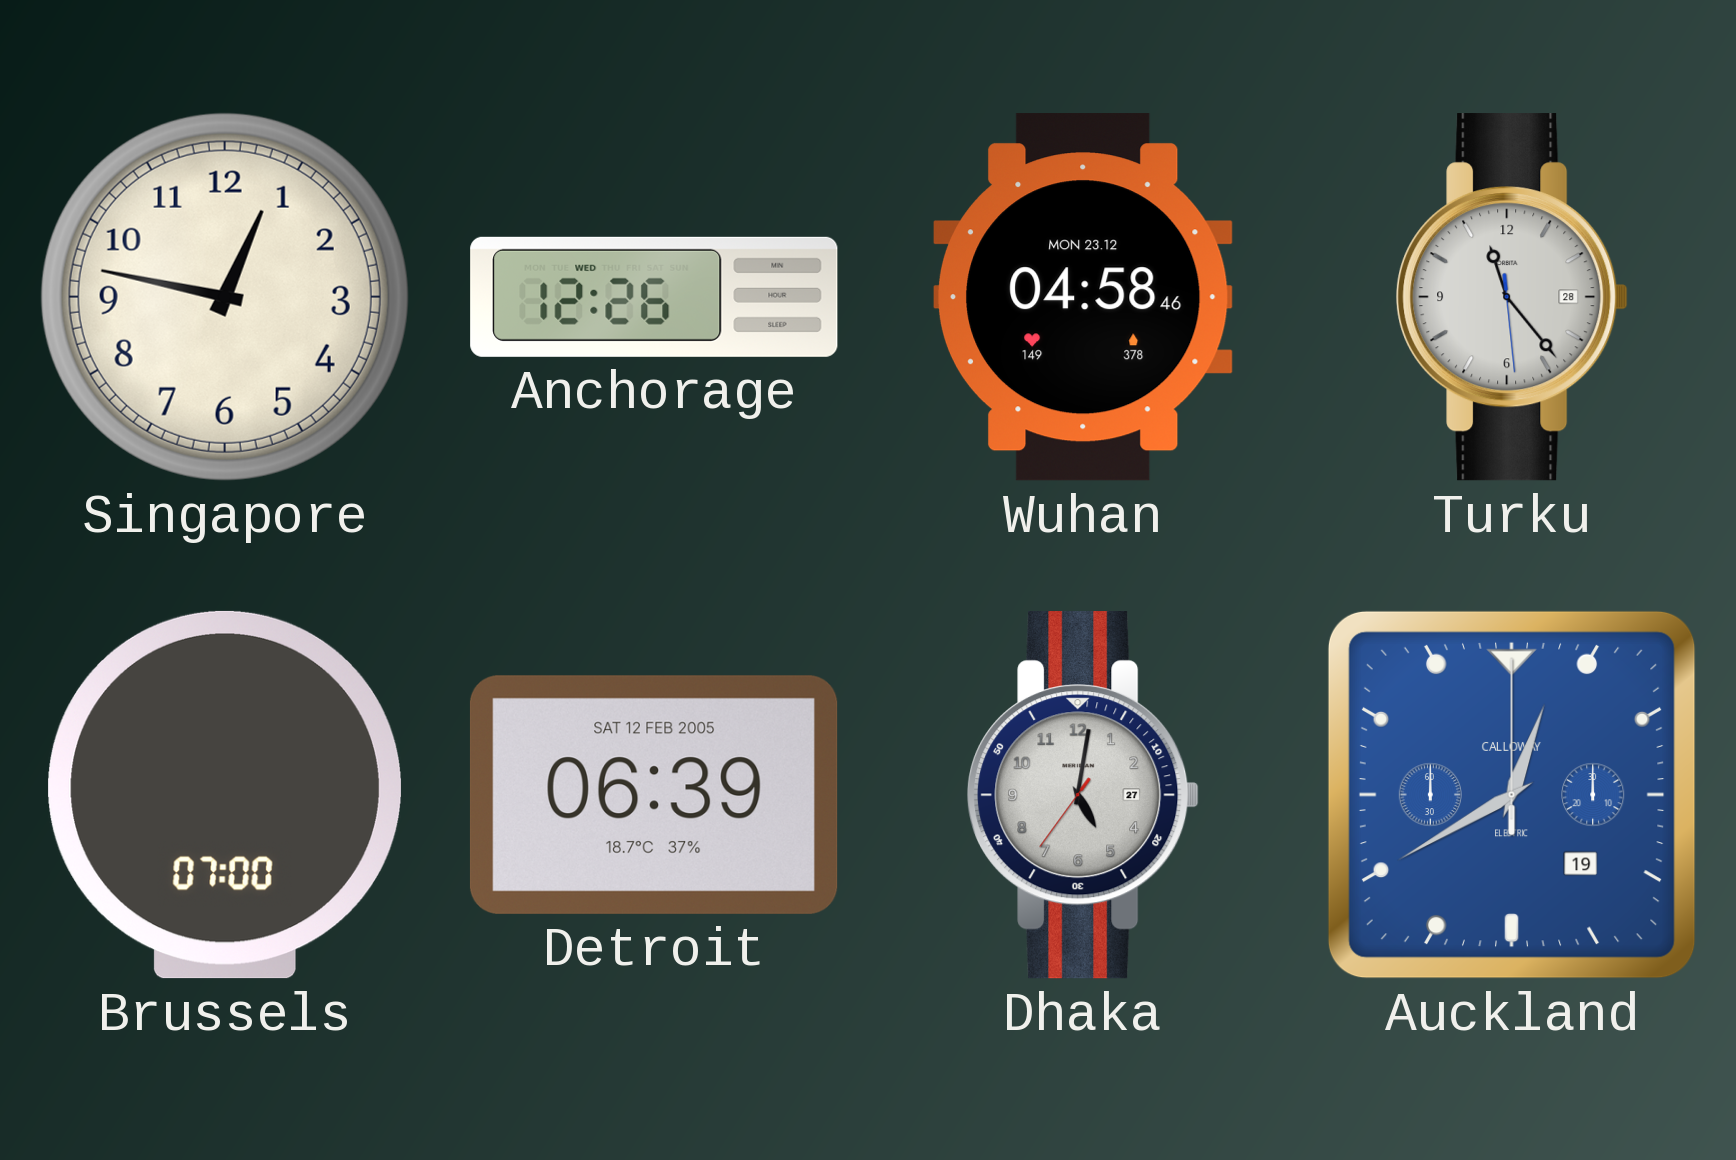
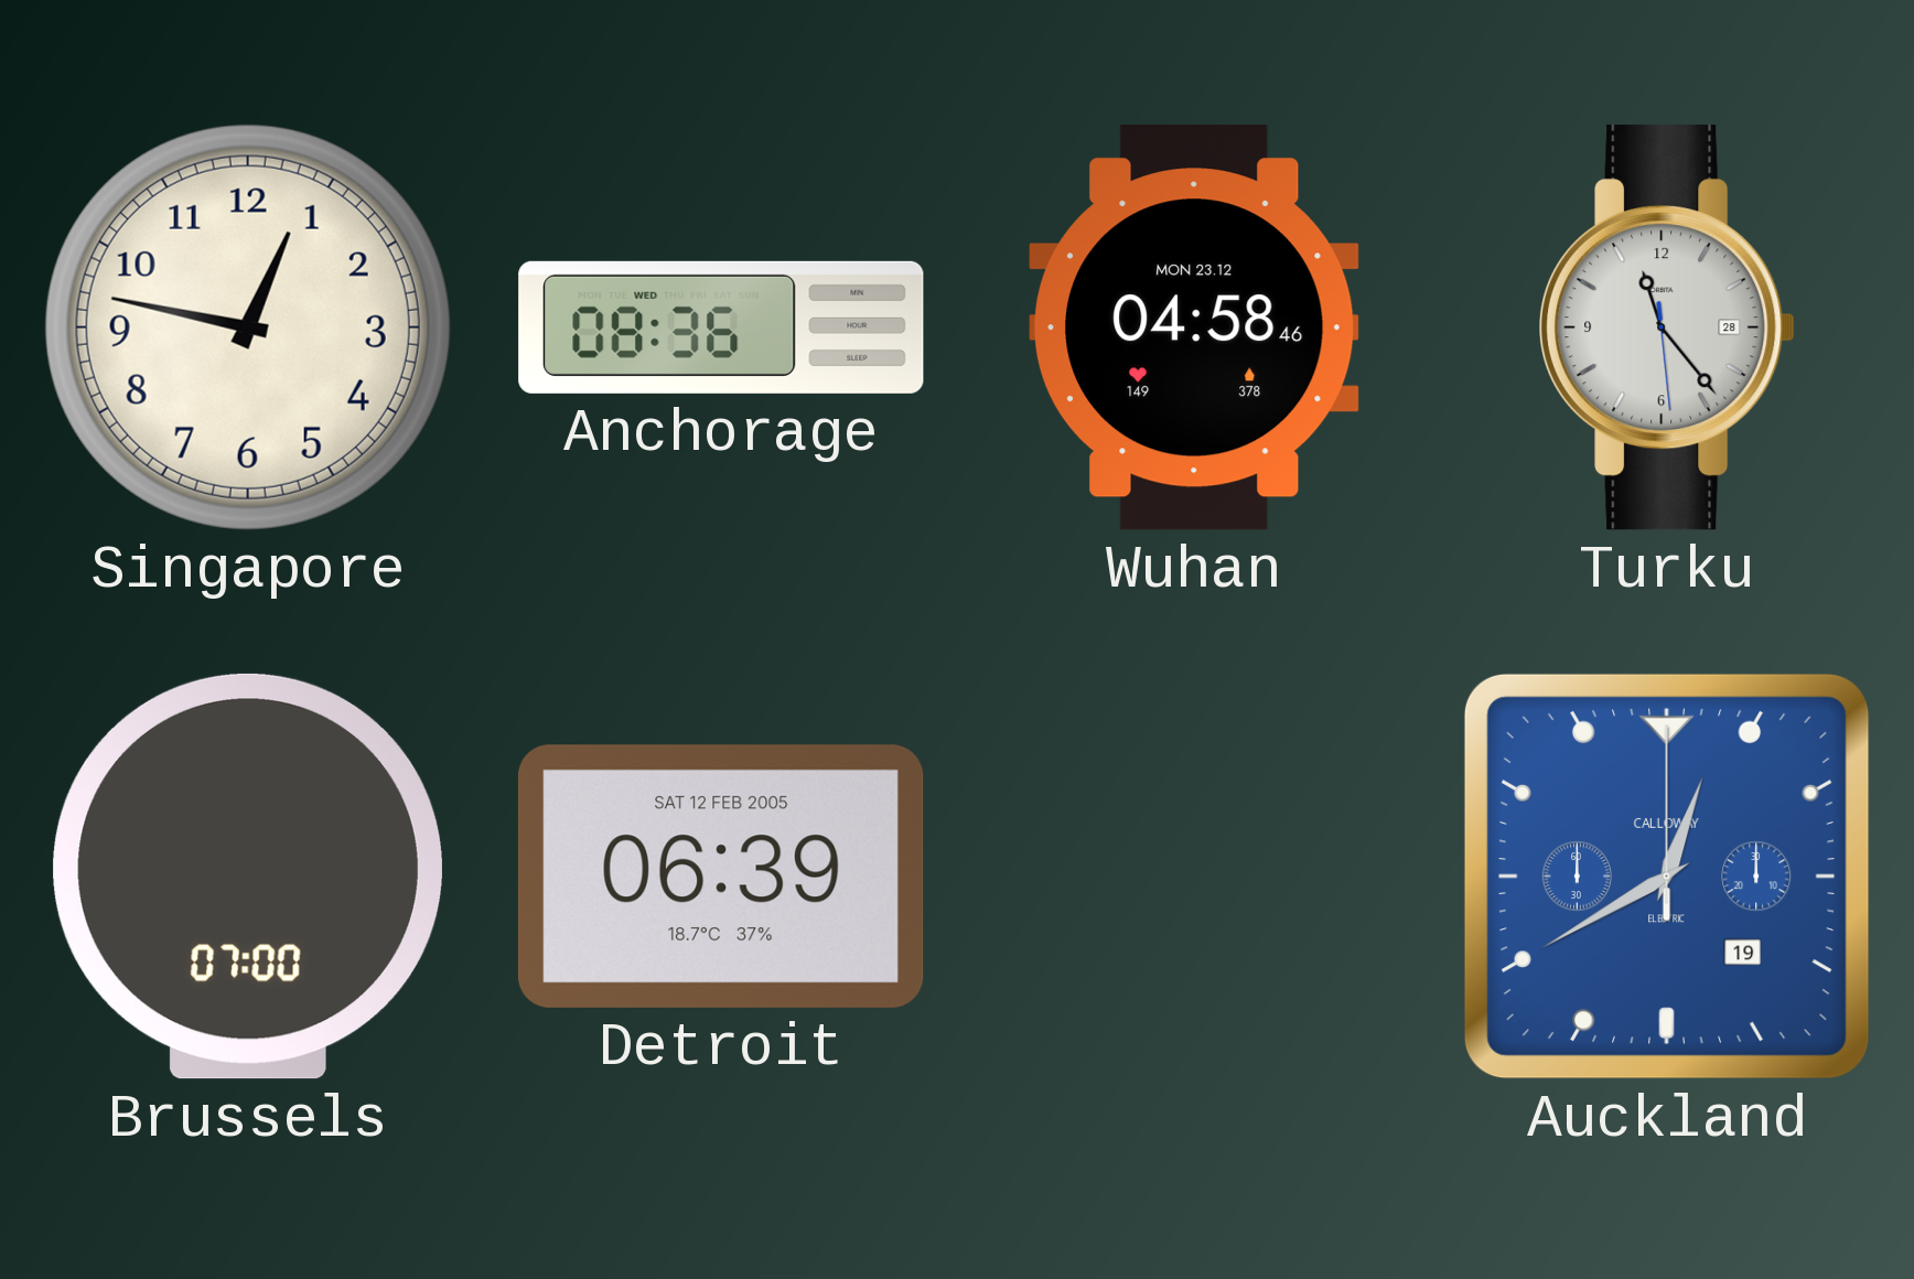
Anchorage: 12:26 -> 08:36
Dhaka: 5:01 -> none
